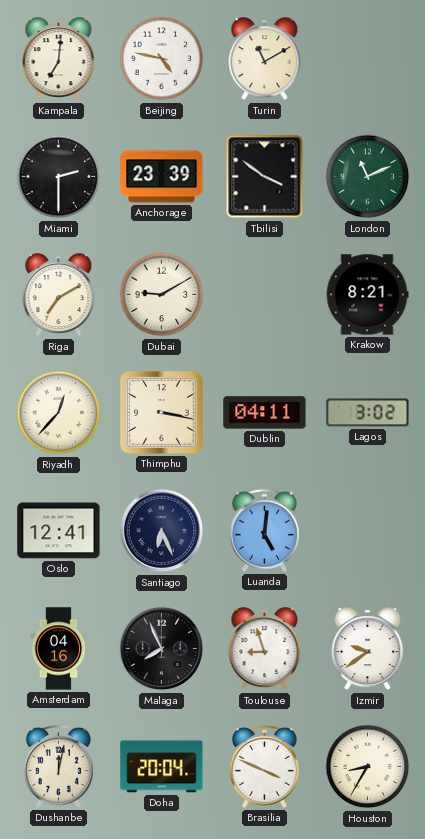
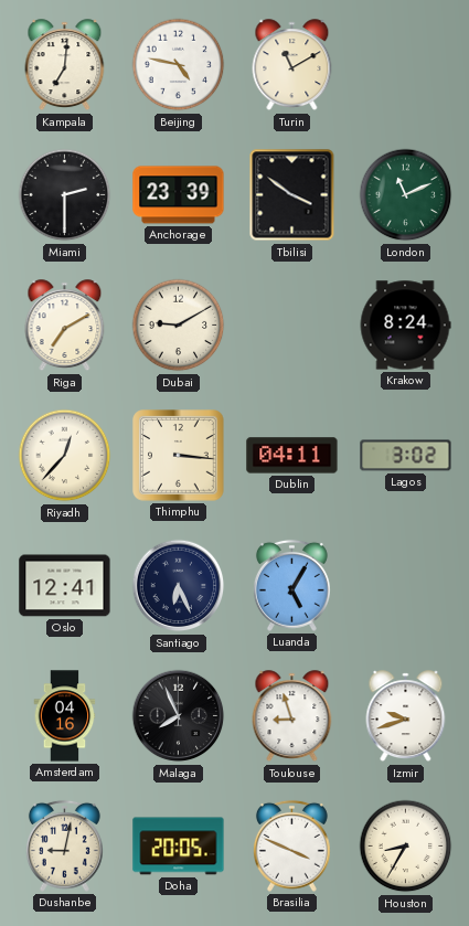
Krakow: 8:21 -> 8:24
Thimphu: 3:17 -> 3:16
Luanda: 5:01 -> 5:05
Izmir: 9:39 -> 9:42
Dushanbe: 12:02 -> 9:02
Doha: 20:04 -> 20:05
